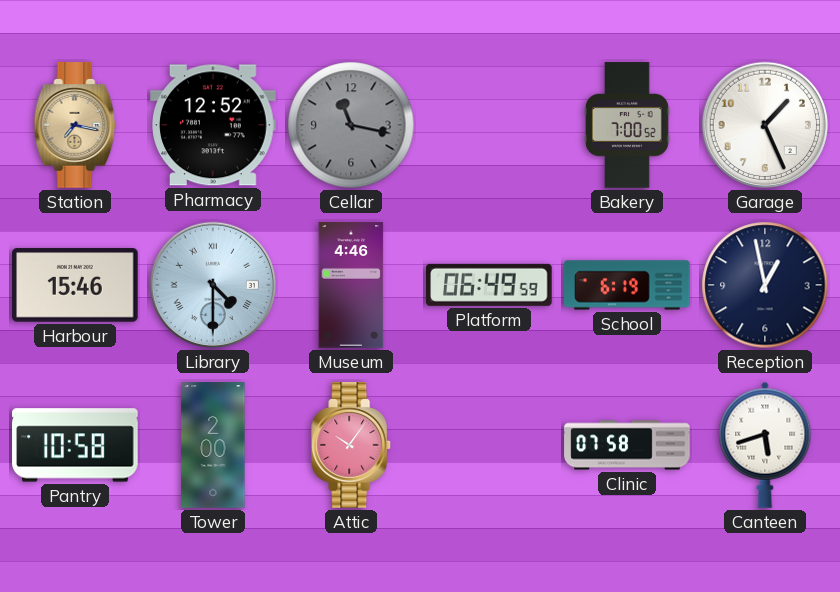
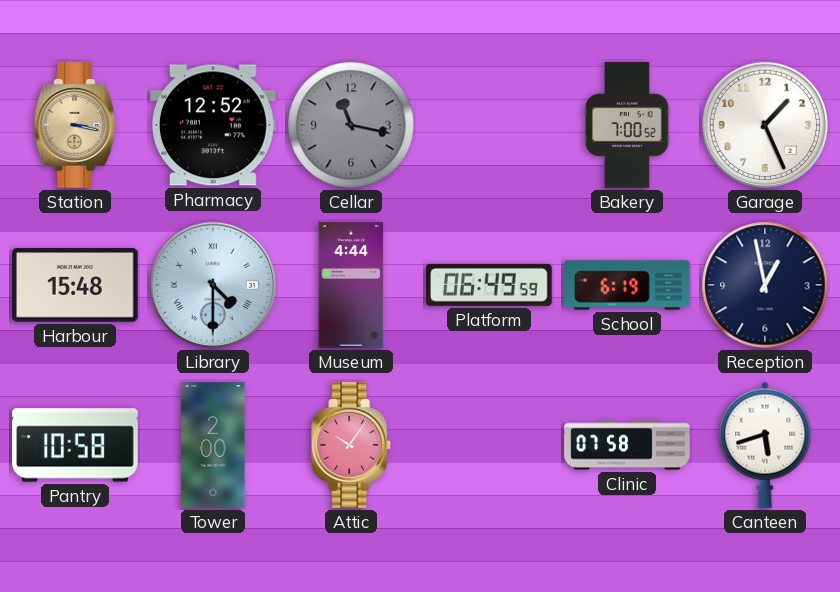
Station: 7:17 -> 3:17
Harbour: 15:46 -> 15:48
Museum: 4:46 -> 4:44
